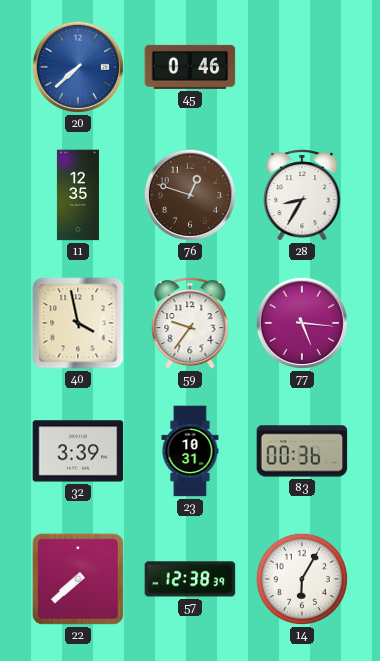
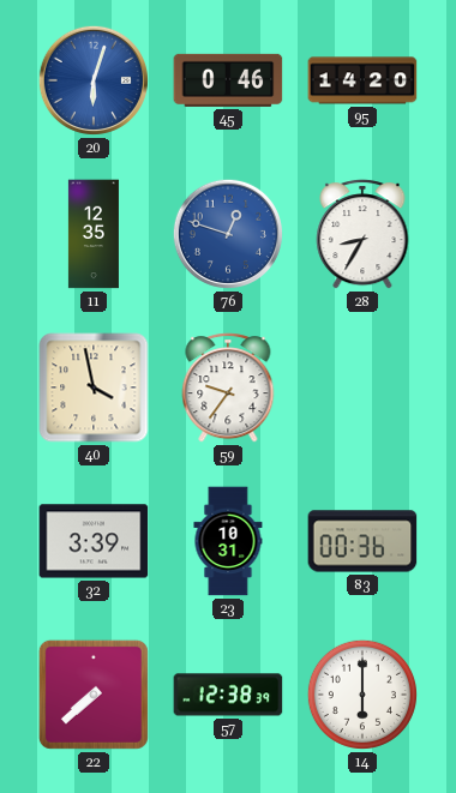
20: 7:38 -> 6:03
95: none -> 14:20
76 dial: brown -> blue
77: 5:16 -> none
14: 6:05 -> 6:00
